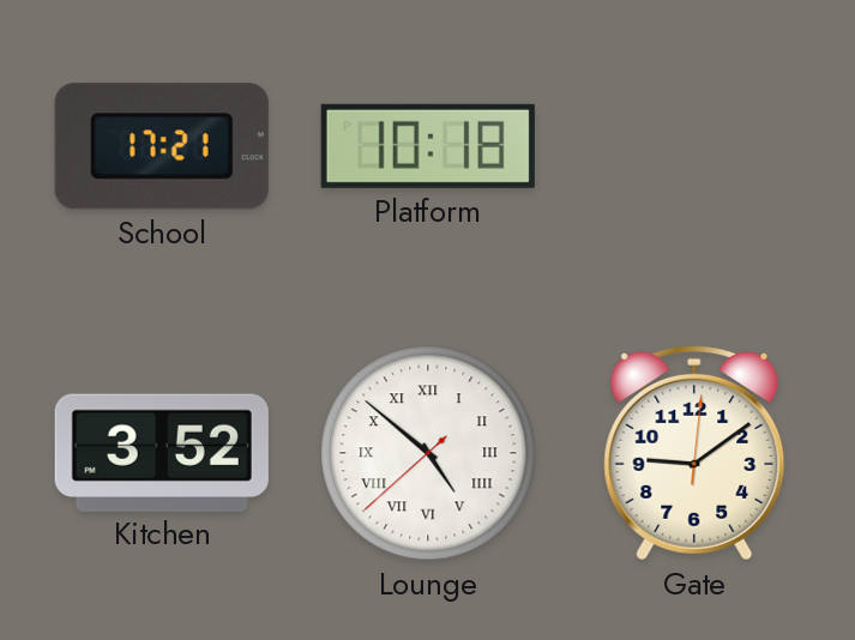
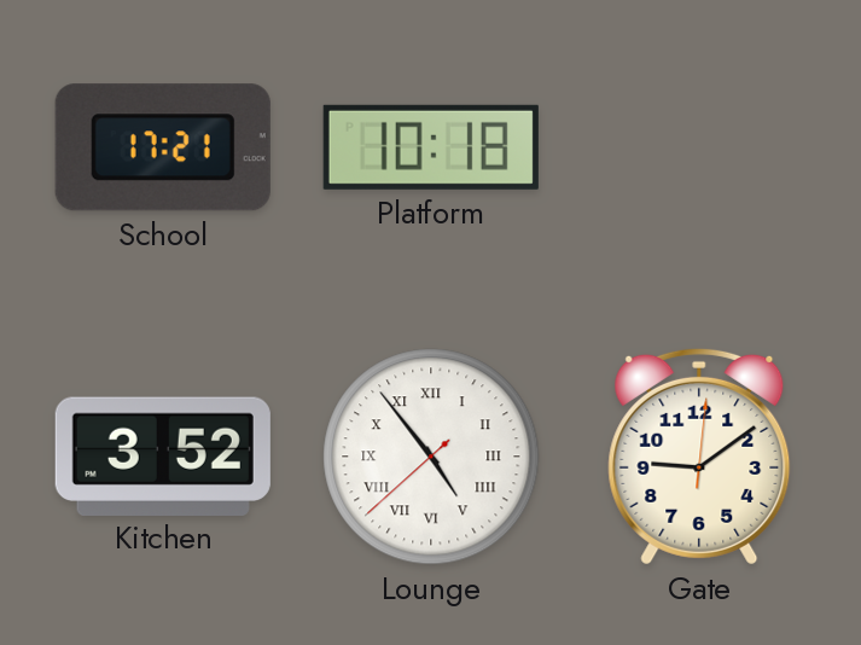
Lounge: 4:51 -> 4:53
